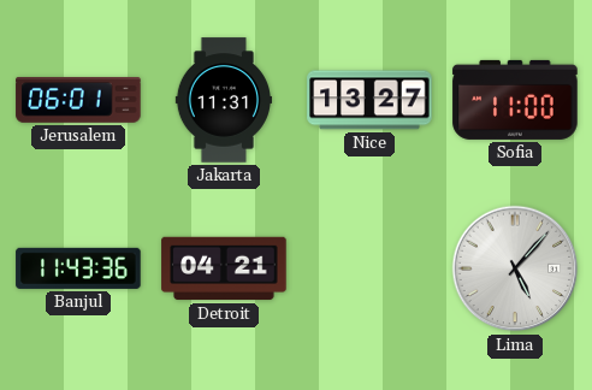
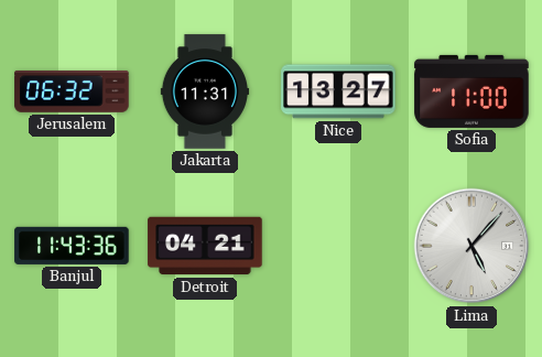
Jerusalem: 06:01 -> 06:32
